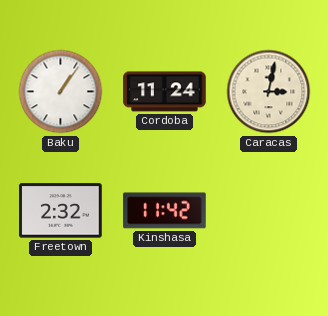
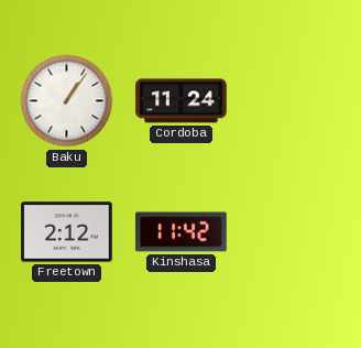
Caracas: 3:02 -> none
Freetown: 2:32 -> 2:12
